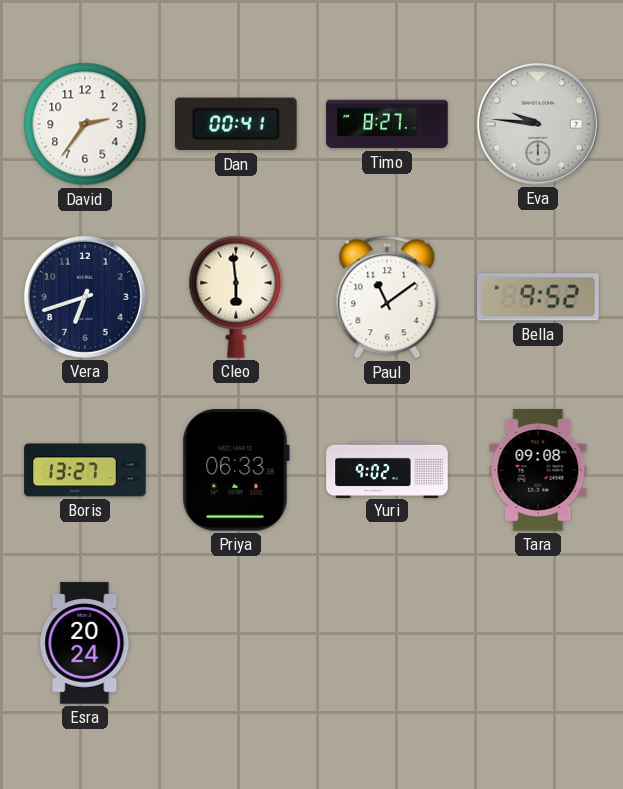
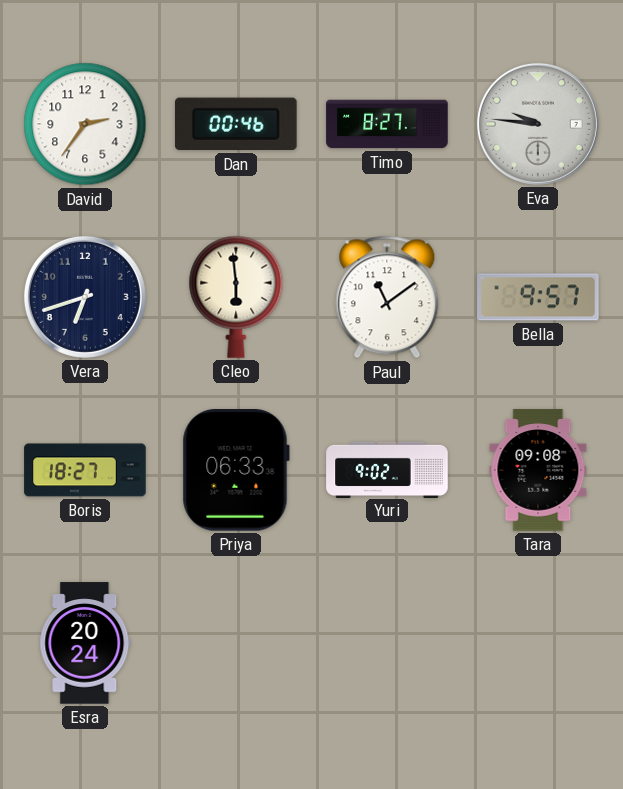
Dan: 00:41 -> 00:46
Bella: 9:52 -> 9:57
Boris: 13:27 -> 18:27
